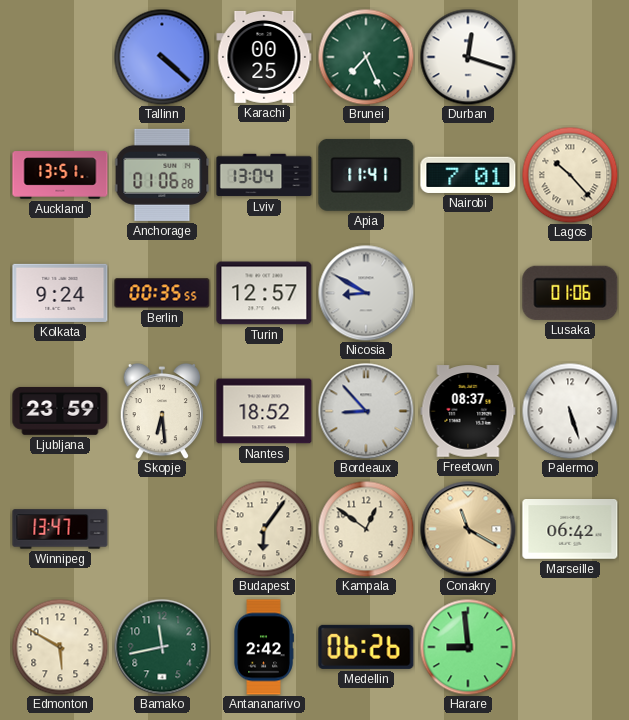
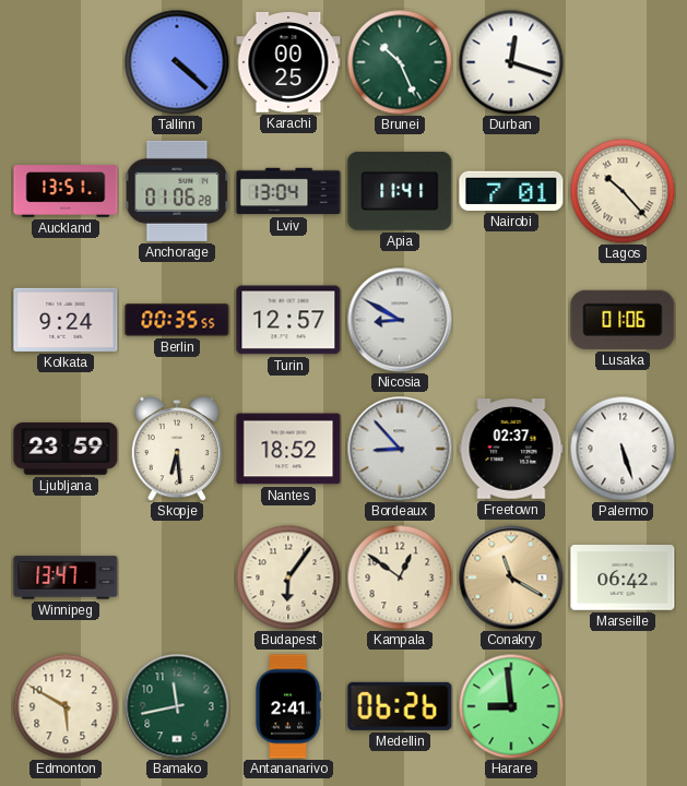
Brunei: 7:26 -> 10:26
Freetown: 08:37 -> 02:37
Antananarivo: 2:42 -> 2:41
